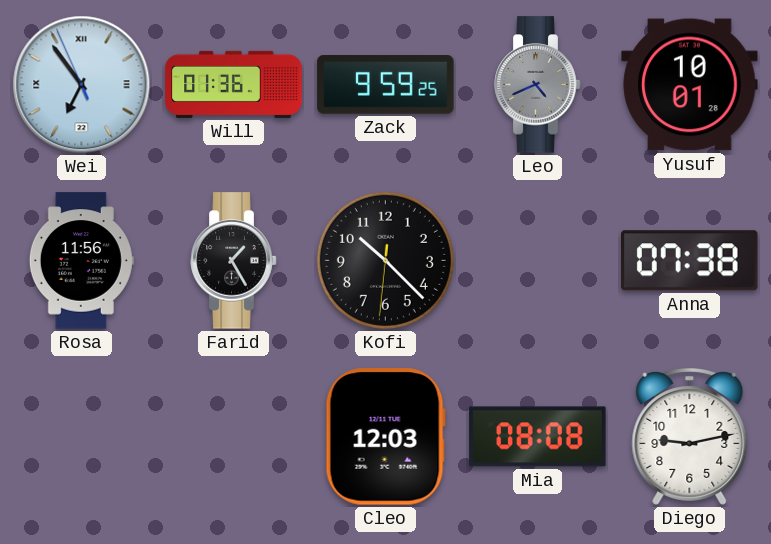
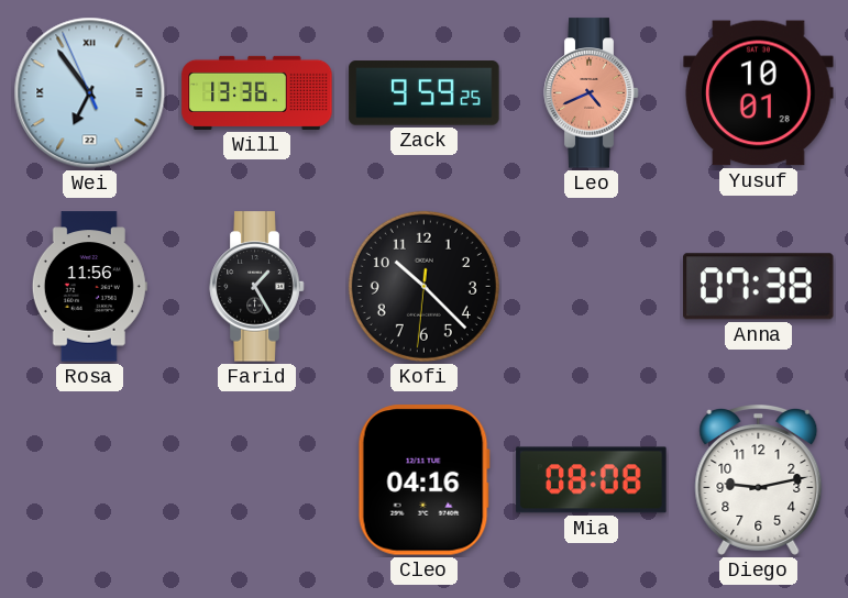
Will: 01:36 -> 13:36
Leo dial: grey -> salmon
Cleo: 12:03 -> 04:16
